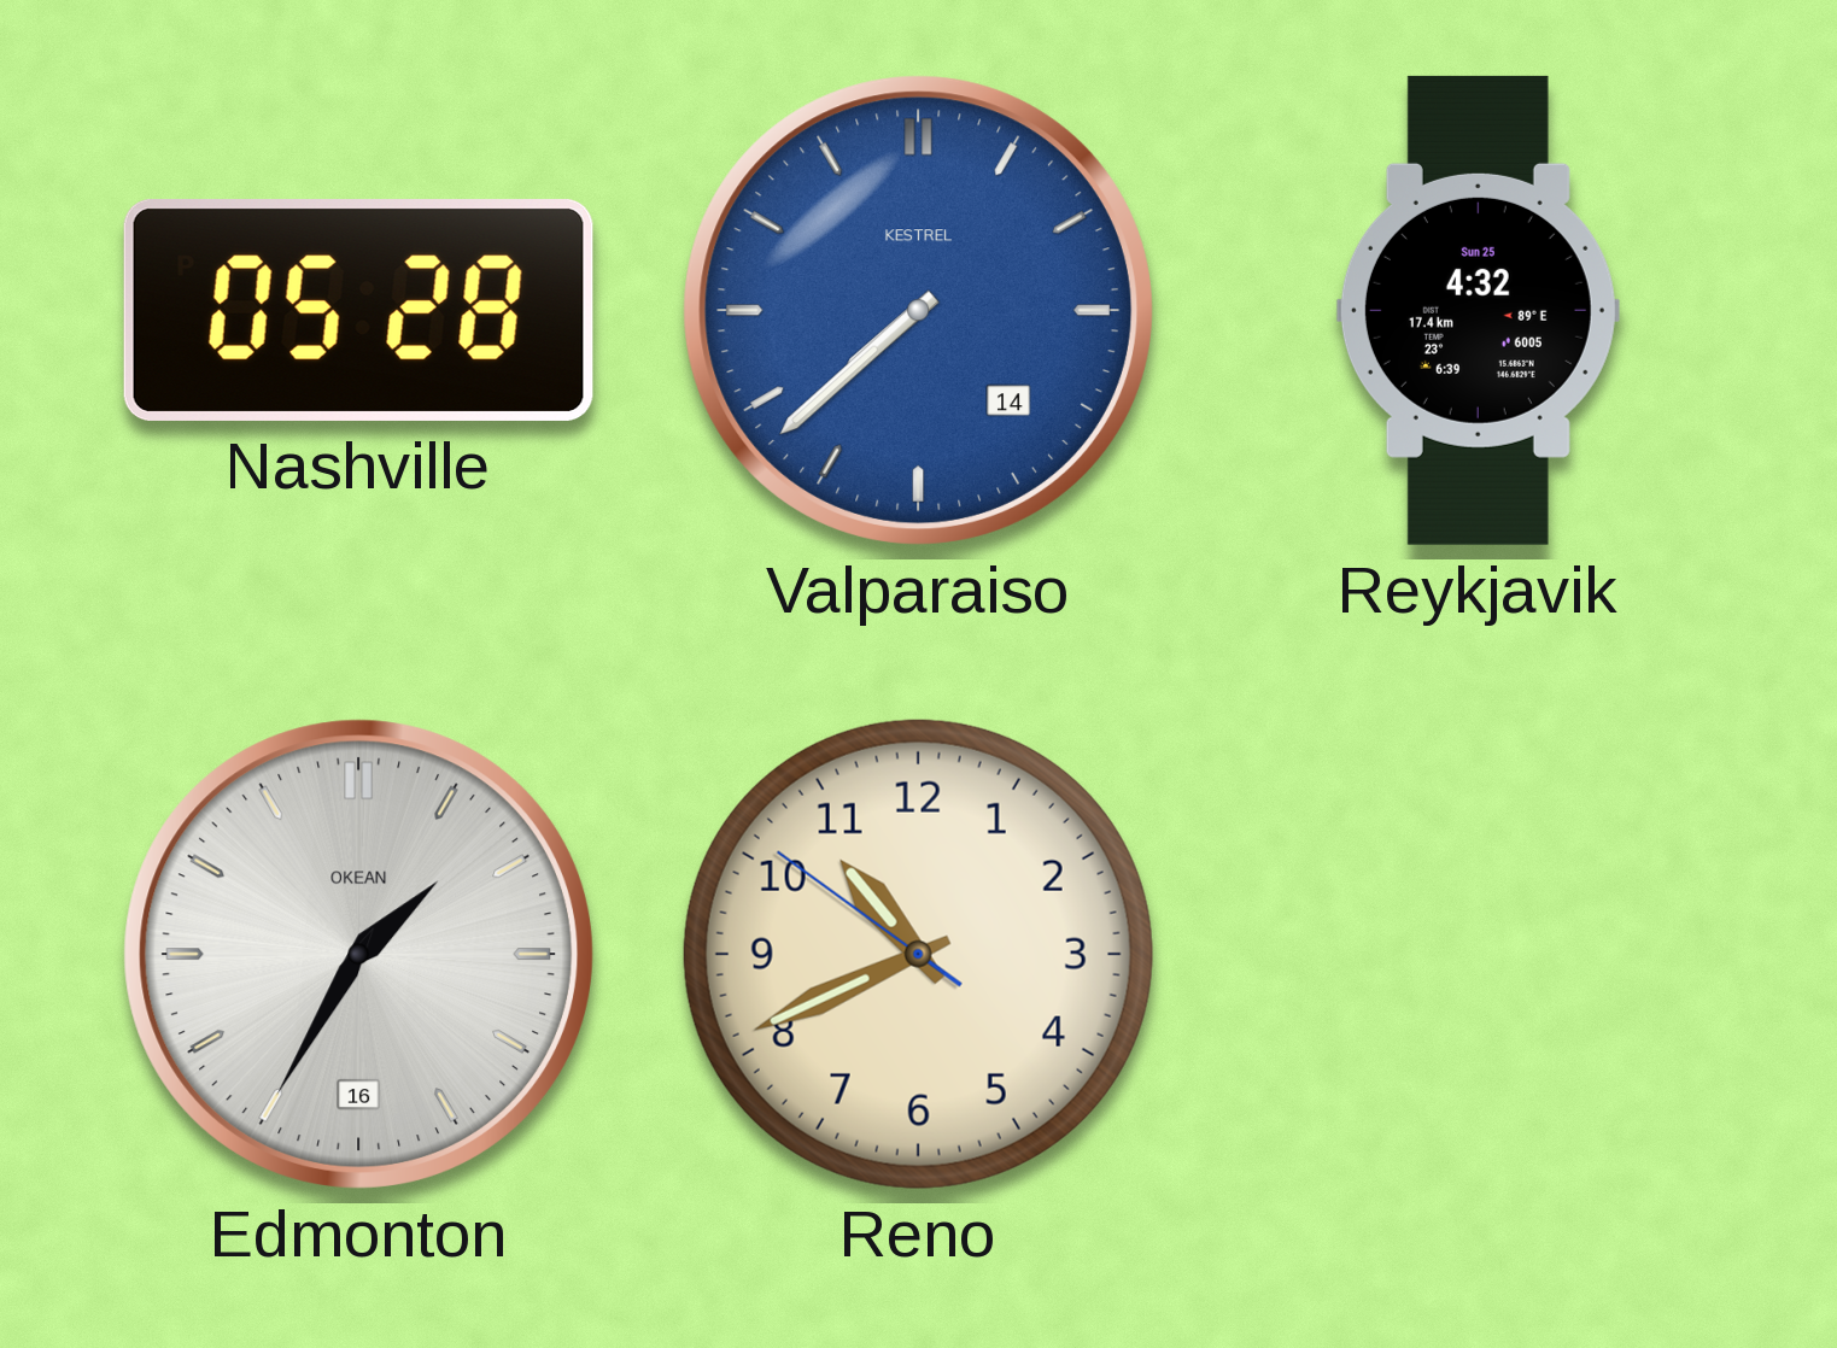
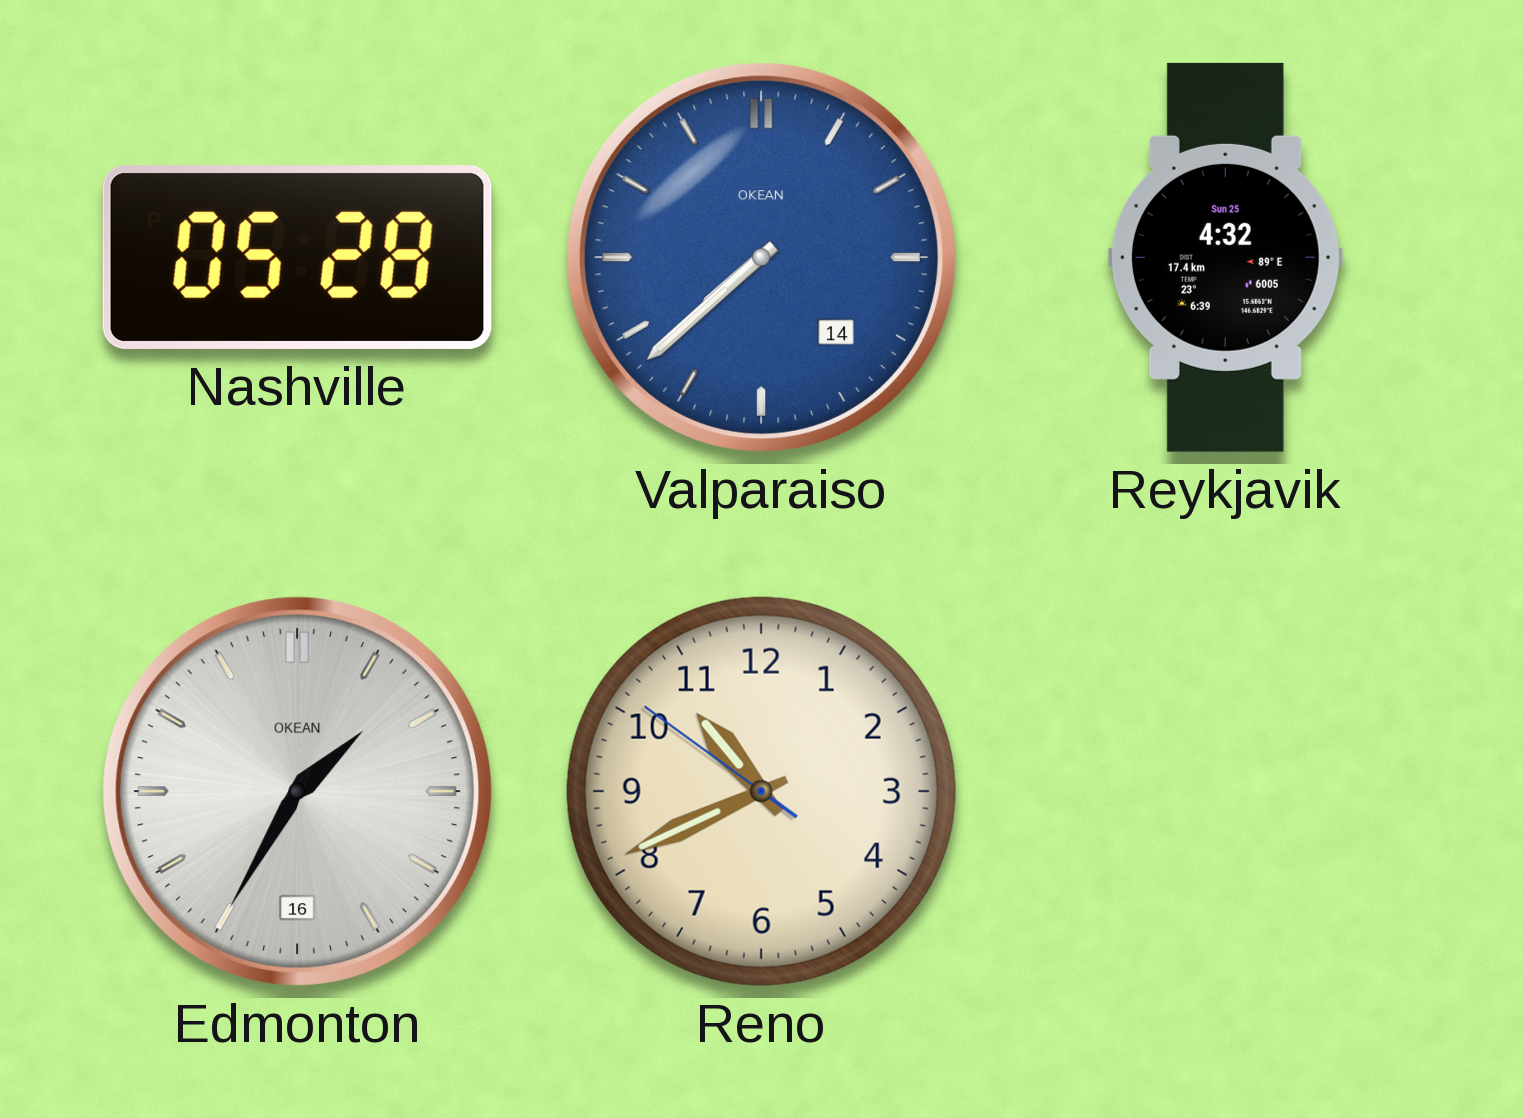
Valparaiso brand: KESTREL -> OKEAN
